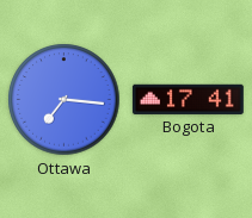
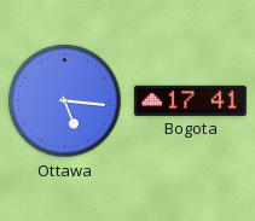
Ottawa: 7:16 -> 5:16
